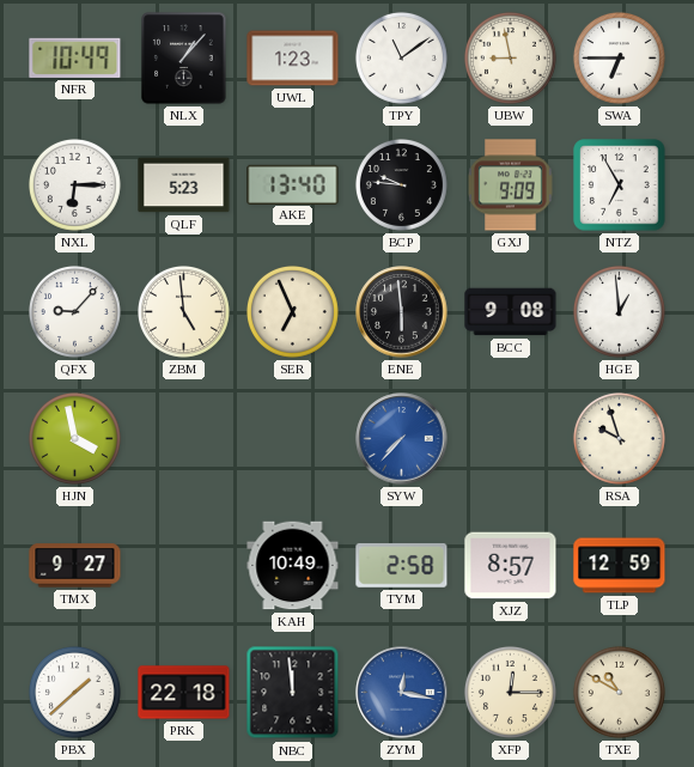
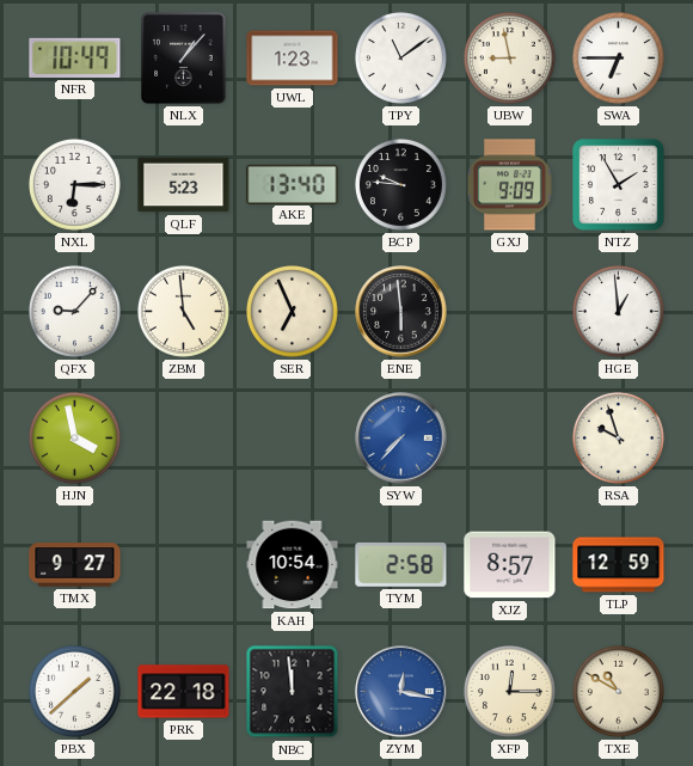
NTZ: 6:55 -> 1:55
BCC: 9:08 -> none
KAH: 10:49 -> 10:54
